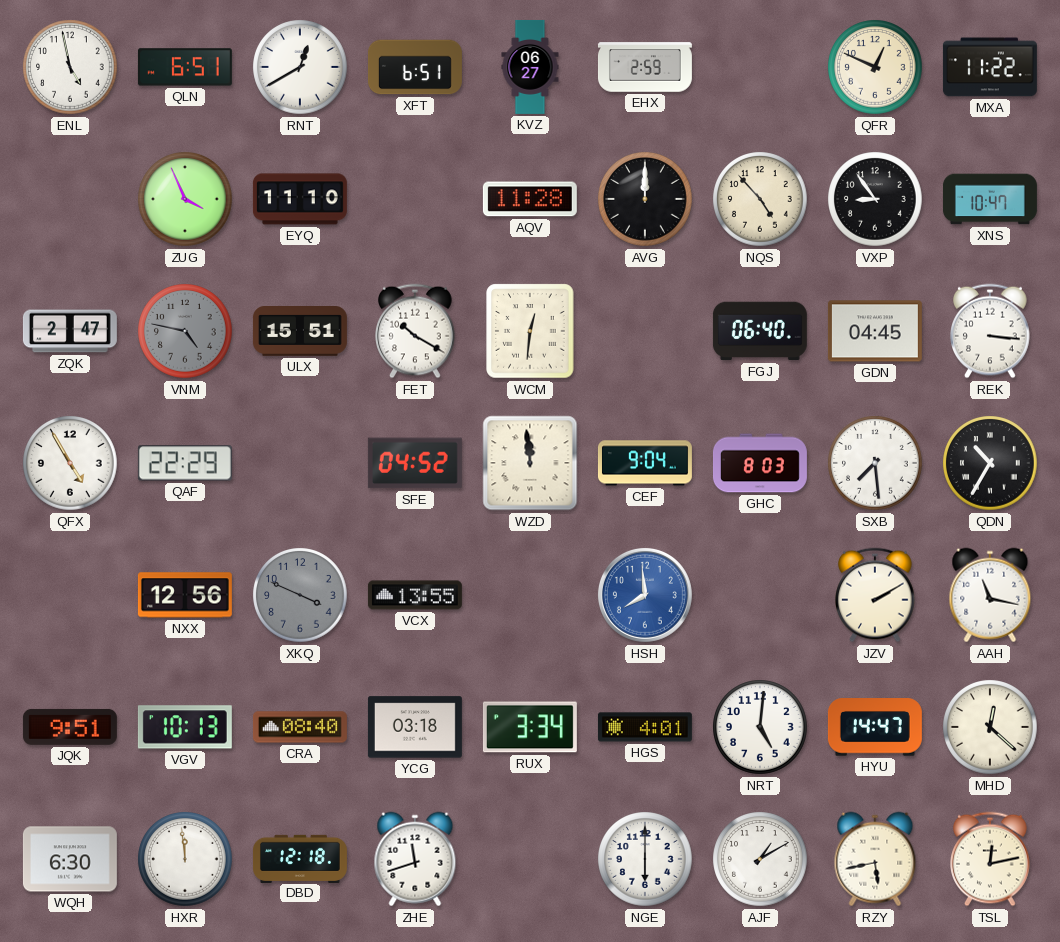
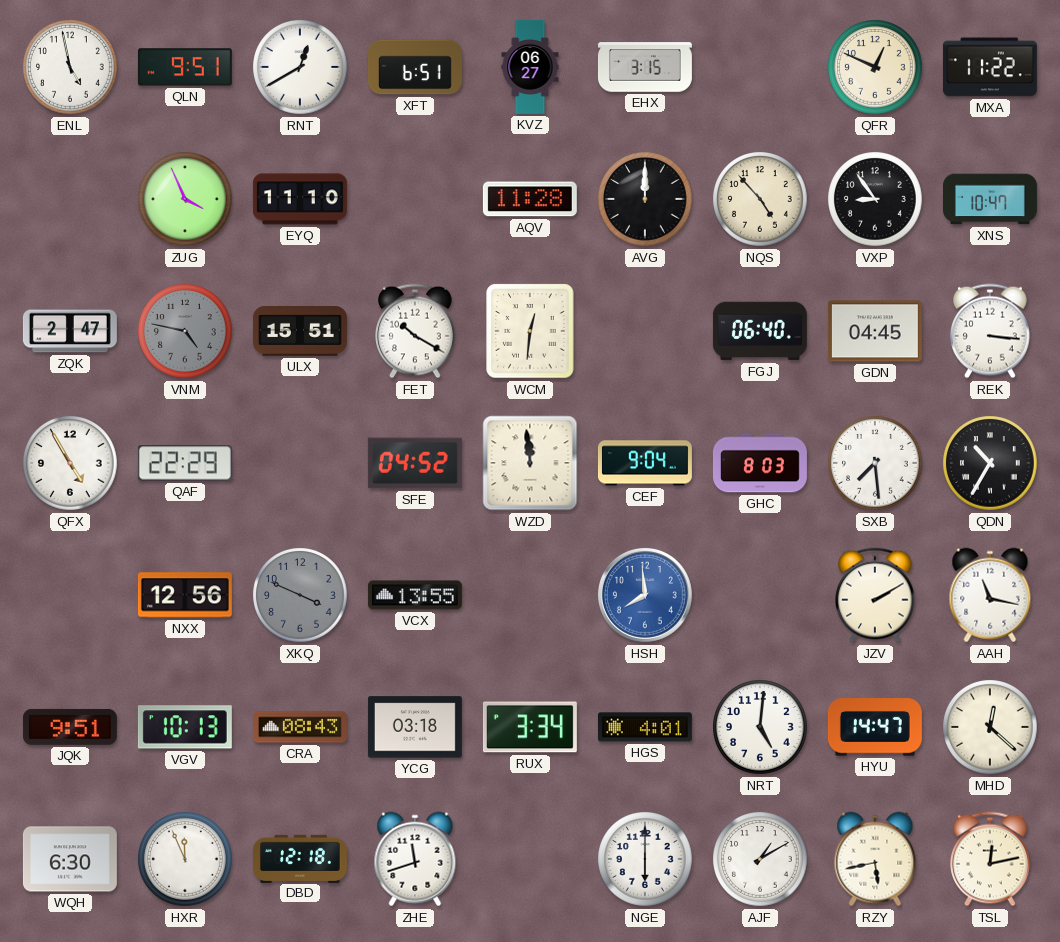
QLN: 6:51 -> 9:51
EHX: 2:59 -> 3:15
CRA: 08:40 -> 08:43
HXR: 11:59 -> 11:56
